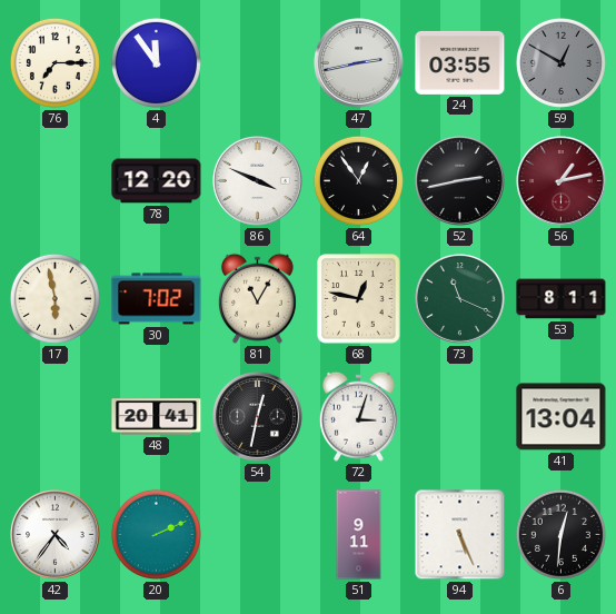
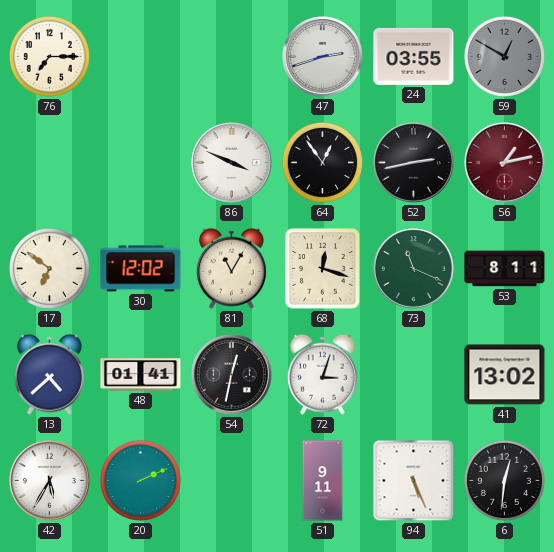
4: 11:54 -> none
47: 2:43 -> 2:42
78: 12:20 -> none
17: 5:58 -> 6:51
30: 7:02 -> 12:02
68: 12:47 -> 12:18
13: none -> 4:38
48: 20:41 -> 01:41
41: 13:04 -> 13:02
42: 4:36 -> 5:35
